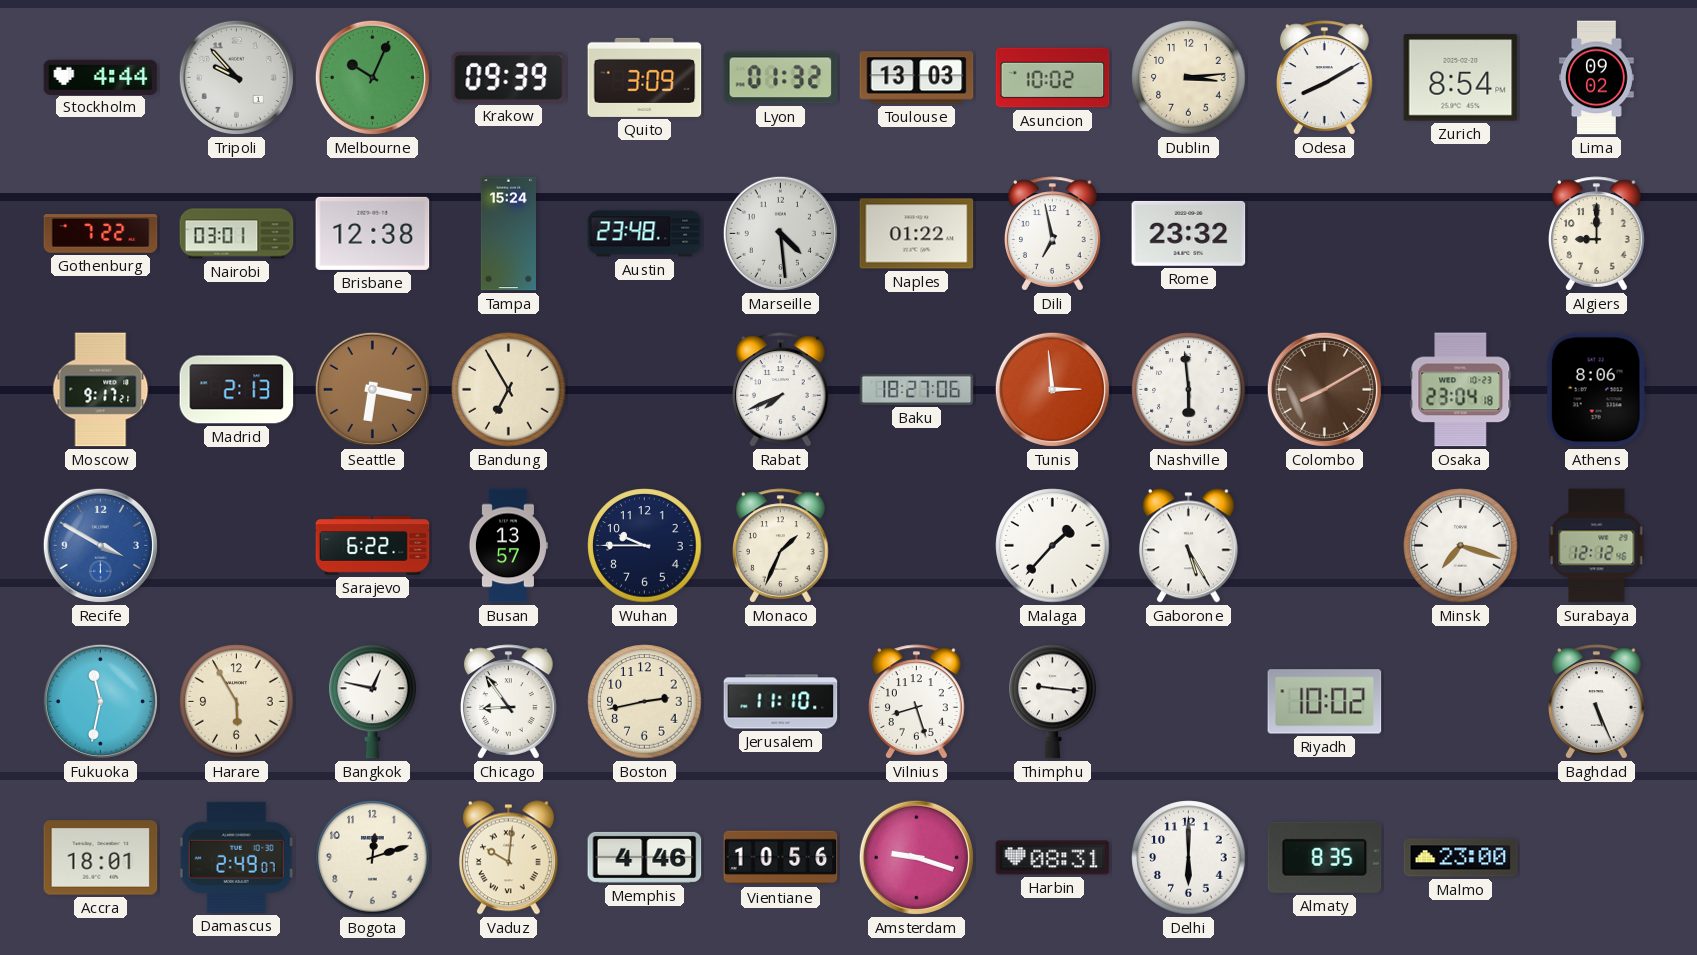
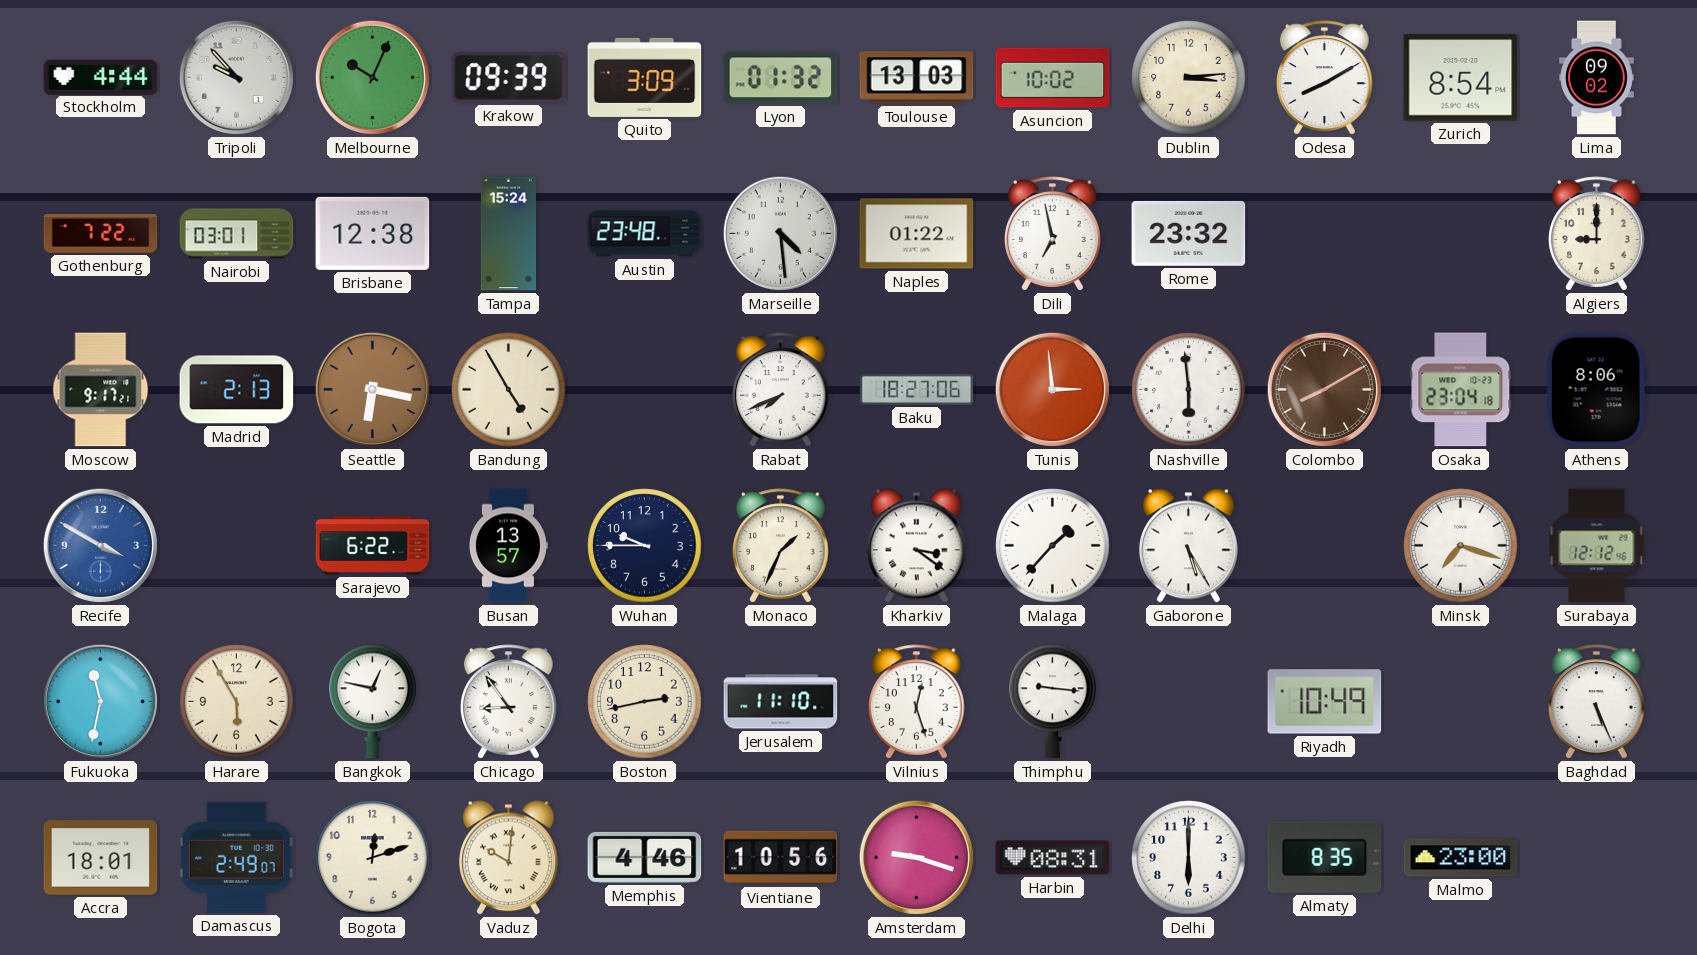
Bandung: 6:55 -> 4:55
Kharkiv: none -> 3:21
Vilnius: 8:27 -> 12:27
Riyadh: 10:02 -> 10:49
